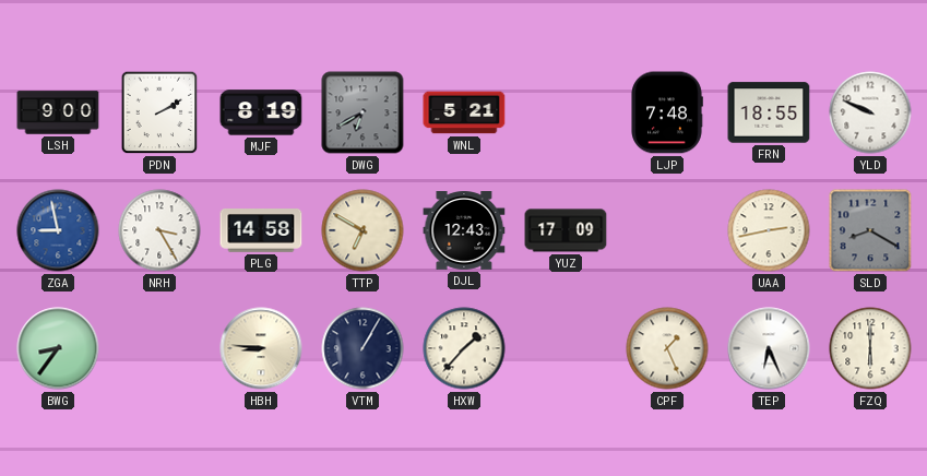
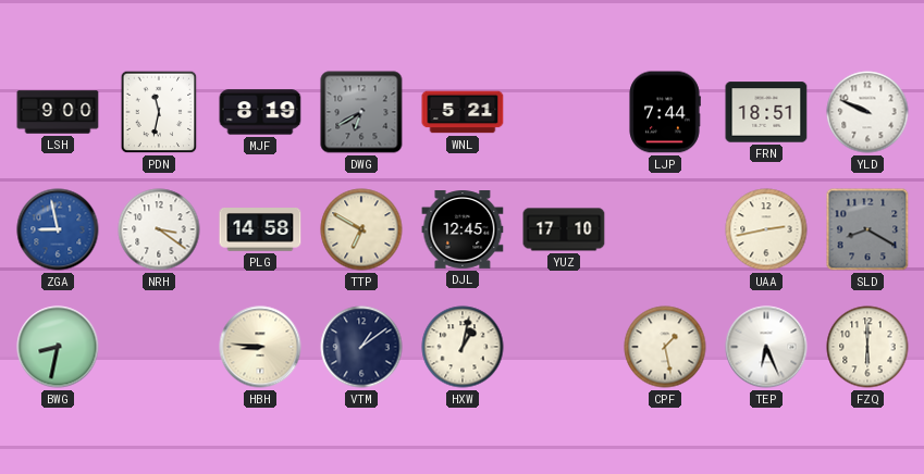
PDN: 2:10 -> 11:32
LJP: 7:48 -> 7:44
FRN: 18:55 -> 18:51
NRH: 3:25 -> 3:21
DJL: 12:43 -> 12:45
YUZ: 17:09 -> 17:10
BWG: 8:36 -> 8:32
VTM: 1:05 -> 1:09
HXW: 1:37 -> 1:02
CPF: 1:26 -> 1:28
